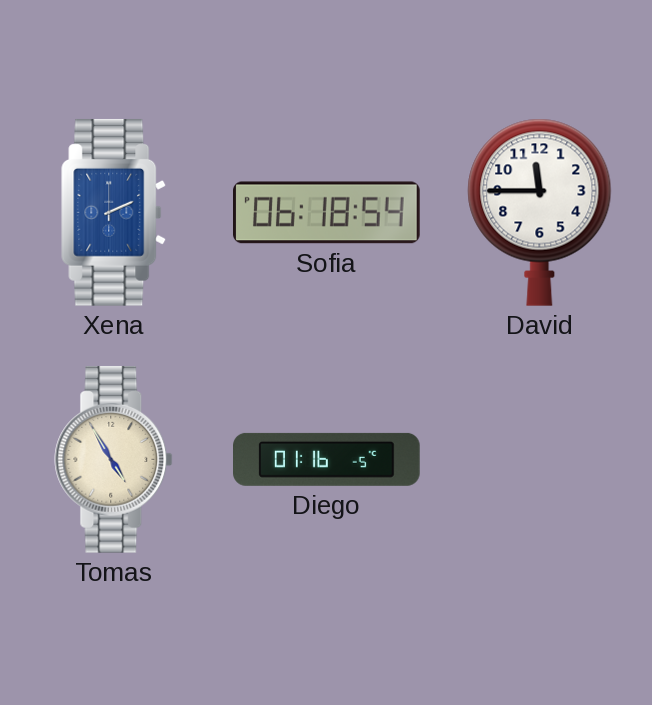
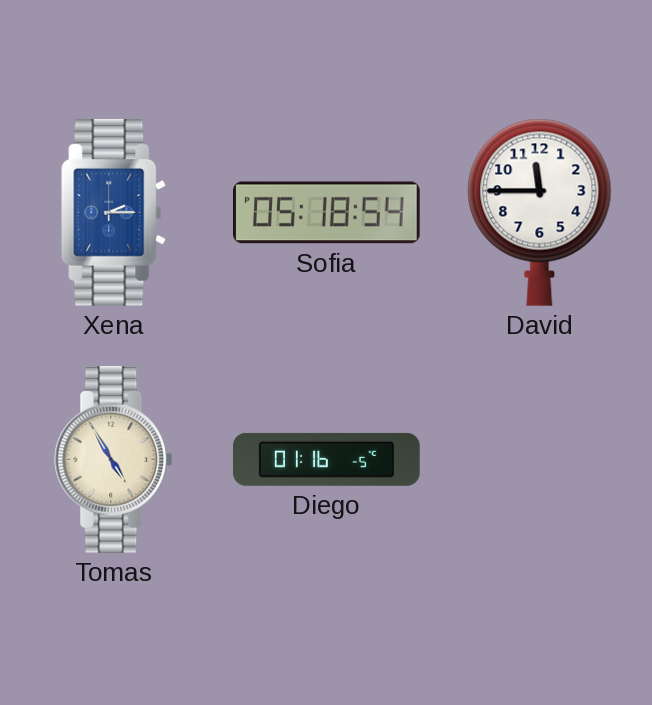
Xena: 2:11 -> 2:15
Sofia: 06:18 -> 05:18
